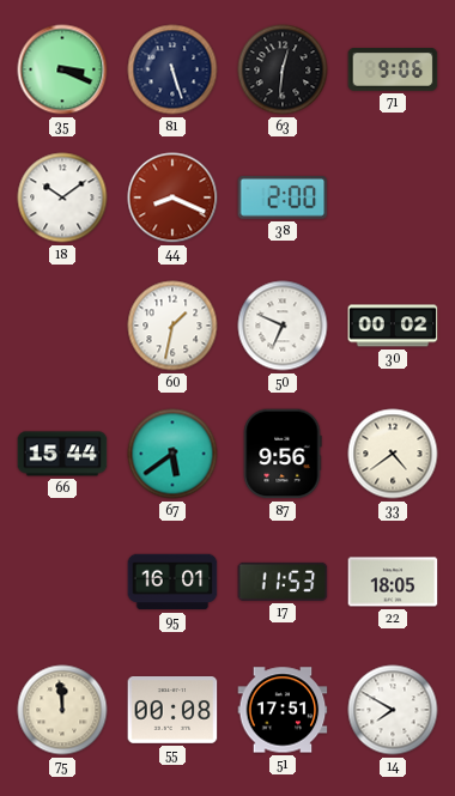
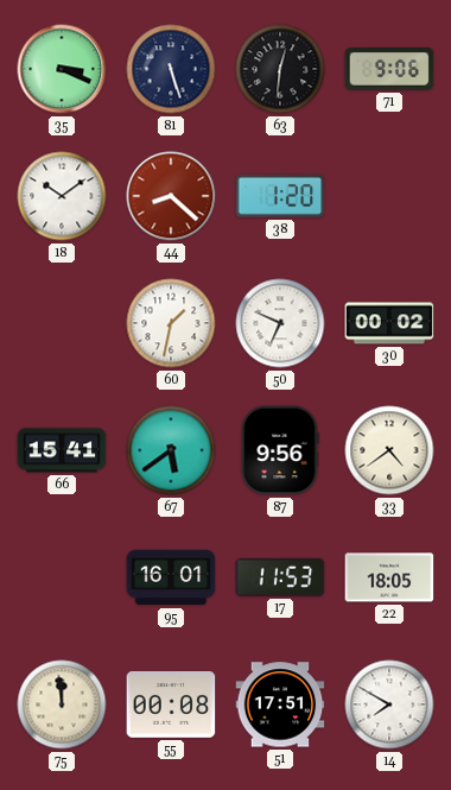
44: 8:19 -> 8:22
38: 2:00 -> 1:20
66: 15:44 -> 15:41
